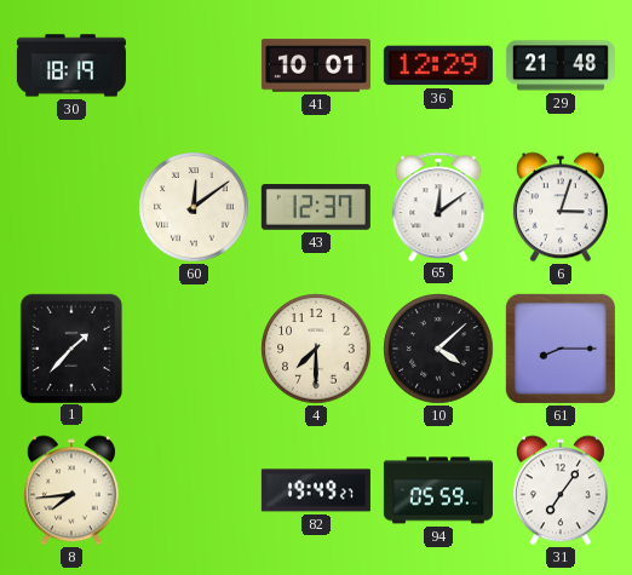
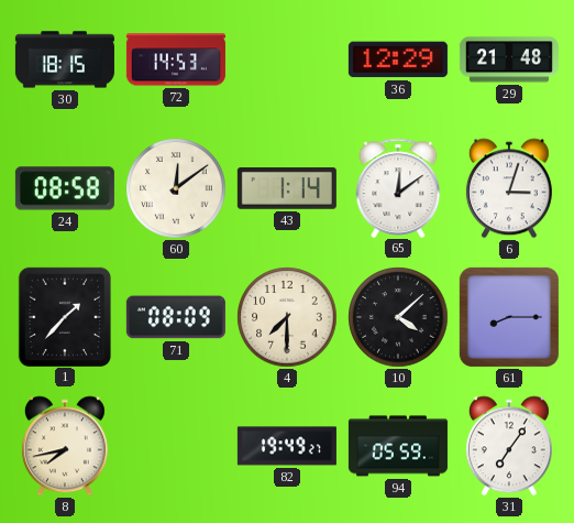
30: 18:19 -> 18:15
72: none -> 14:53
41: 10:01 -> none
24: none -> 08:58
43: 12:37 -> 1:14
71: none -> 08:09
8: 7:44 -> 7:43
